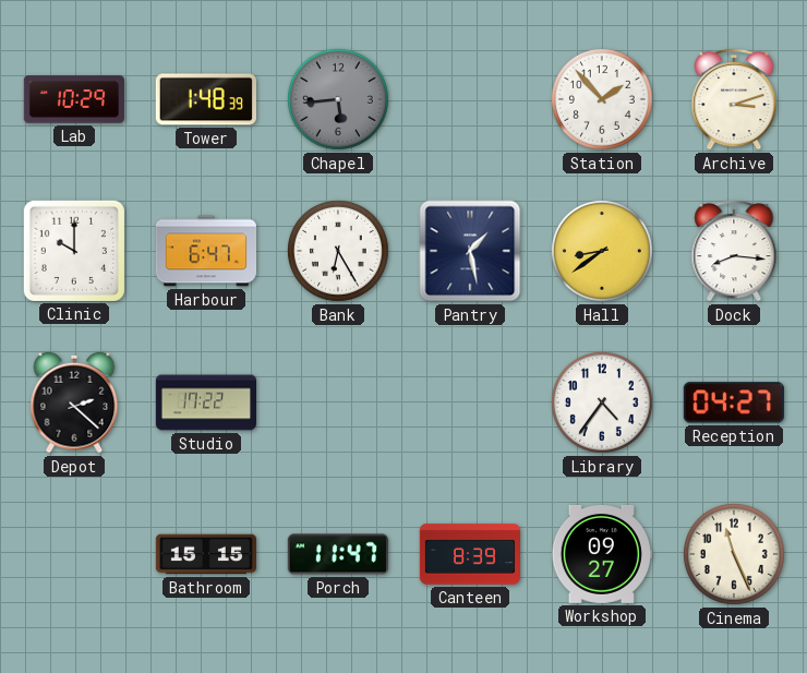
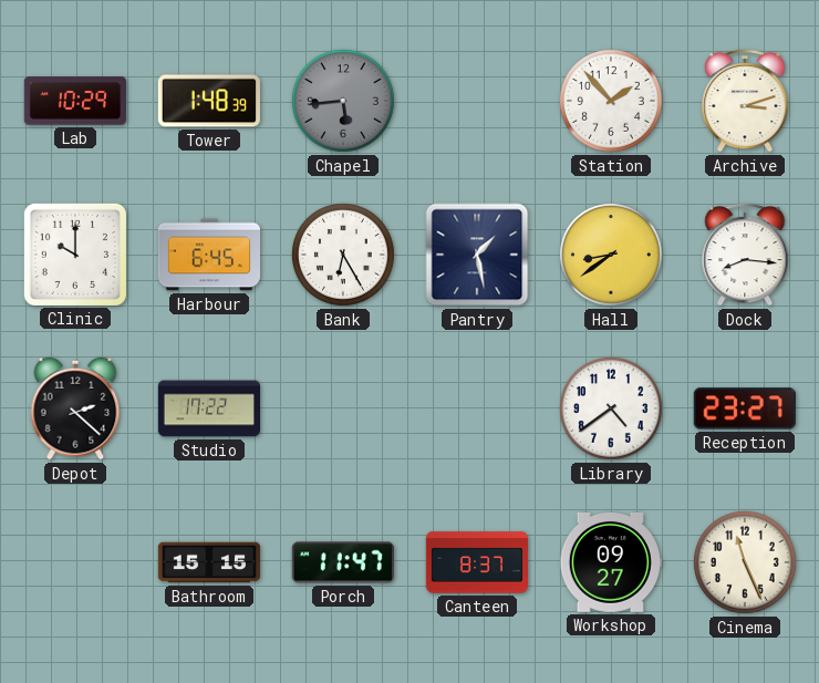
Harbour: 6:47 -> 6:45
Library: 4:36 -> 4:39
Reception: 04:27 -> 23:27
Canteen: 8:39 -> 8:37
